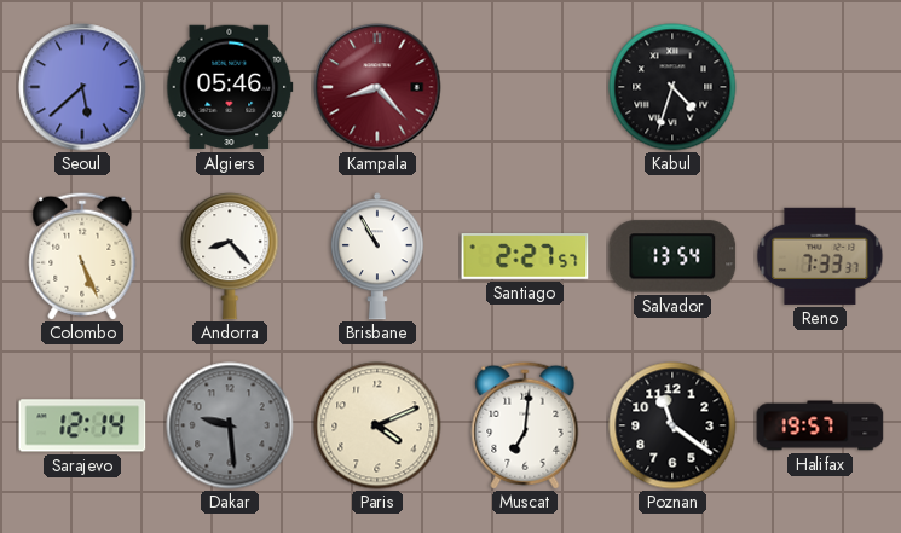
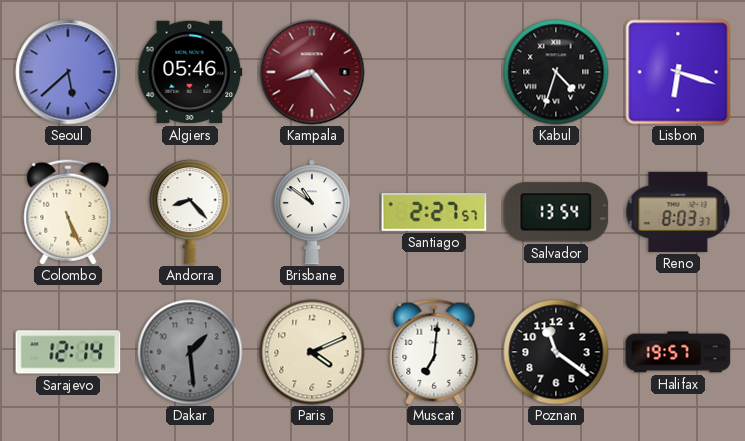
Lisbon: none -> 6:18
Brisbane: 10:55 -> 10:51
Reno: 7:33 -> 8:03
Dakar: 9:29 -> 1:29
